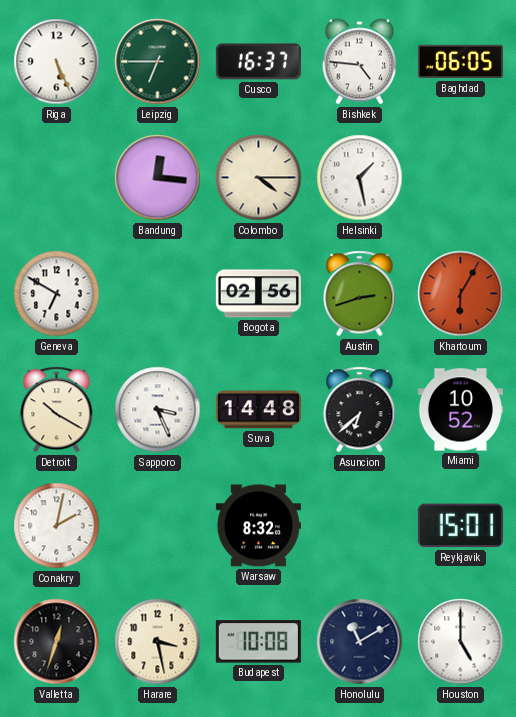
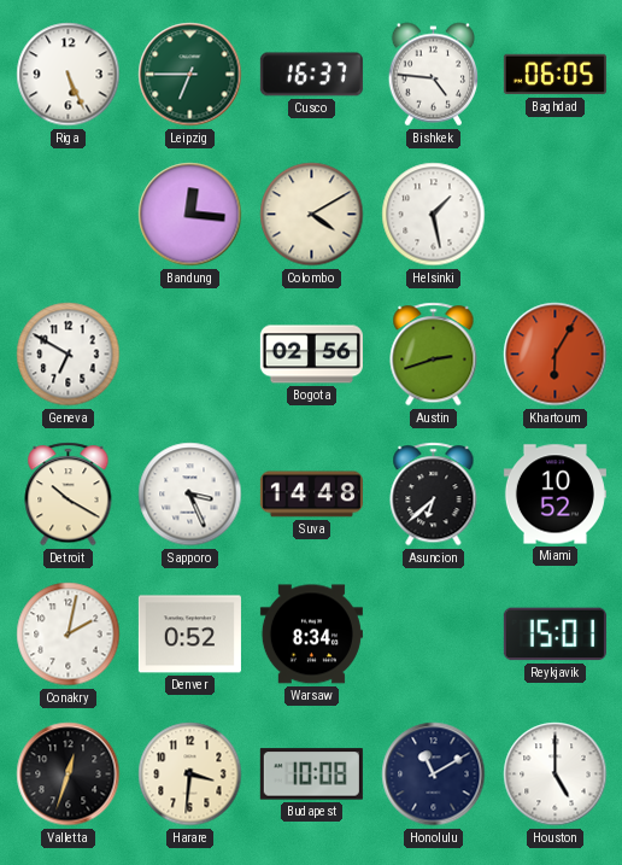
Colombo: 4:15 -> 4:10
Denver: none -> 0:52
Warsaw: 8:32 -> 8:34
Harare: 3:28 -> 3:31
